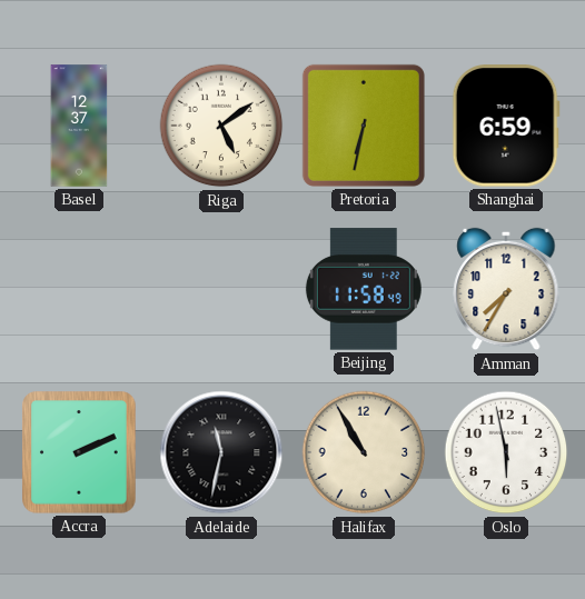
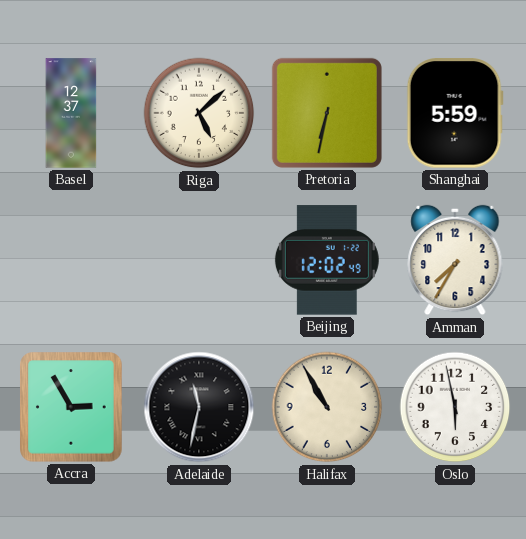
Riga: 5:09 -> 5:08
Shanghai: 6:59 -> 5:59
Beijing: 11:58 -> 12:02
Accra: 2:11 -> 2:55
